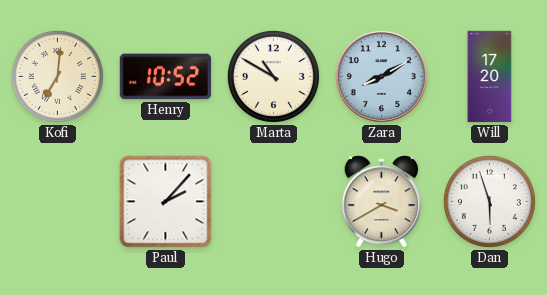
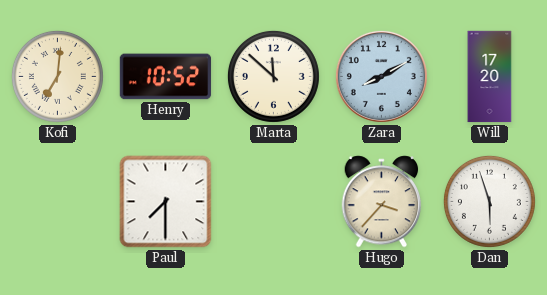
Marta: 10:50 -> 11:52
Paul: 2:07 -> 7:30
Hugo: 3:40 -> 3:37
